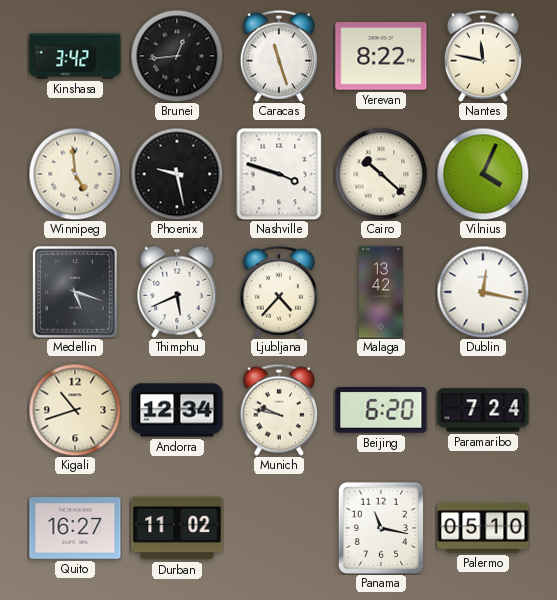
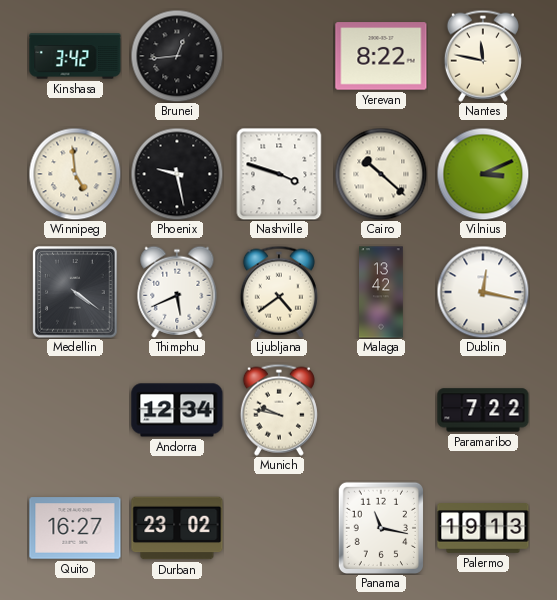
Caracas: 11:27 -> none
Vilnius: 4:04 -> 3:11
Medellin: 5:18 -> 4:21
Ljubljana: 4:37 -> 4:39
Kigali: 10:42 -> none
Beijing: 6:20 -> none
Paramaribo: 7:24 -> 7:22
Durban: 11:02 -> 23:02
Palermo: 05:10 -> 19:13
